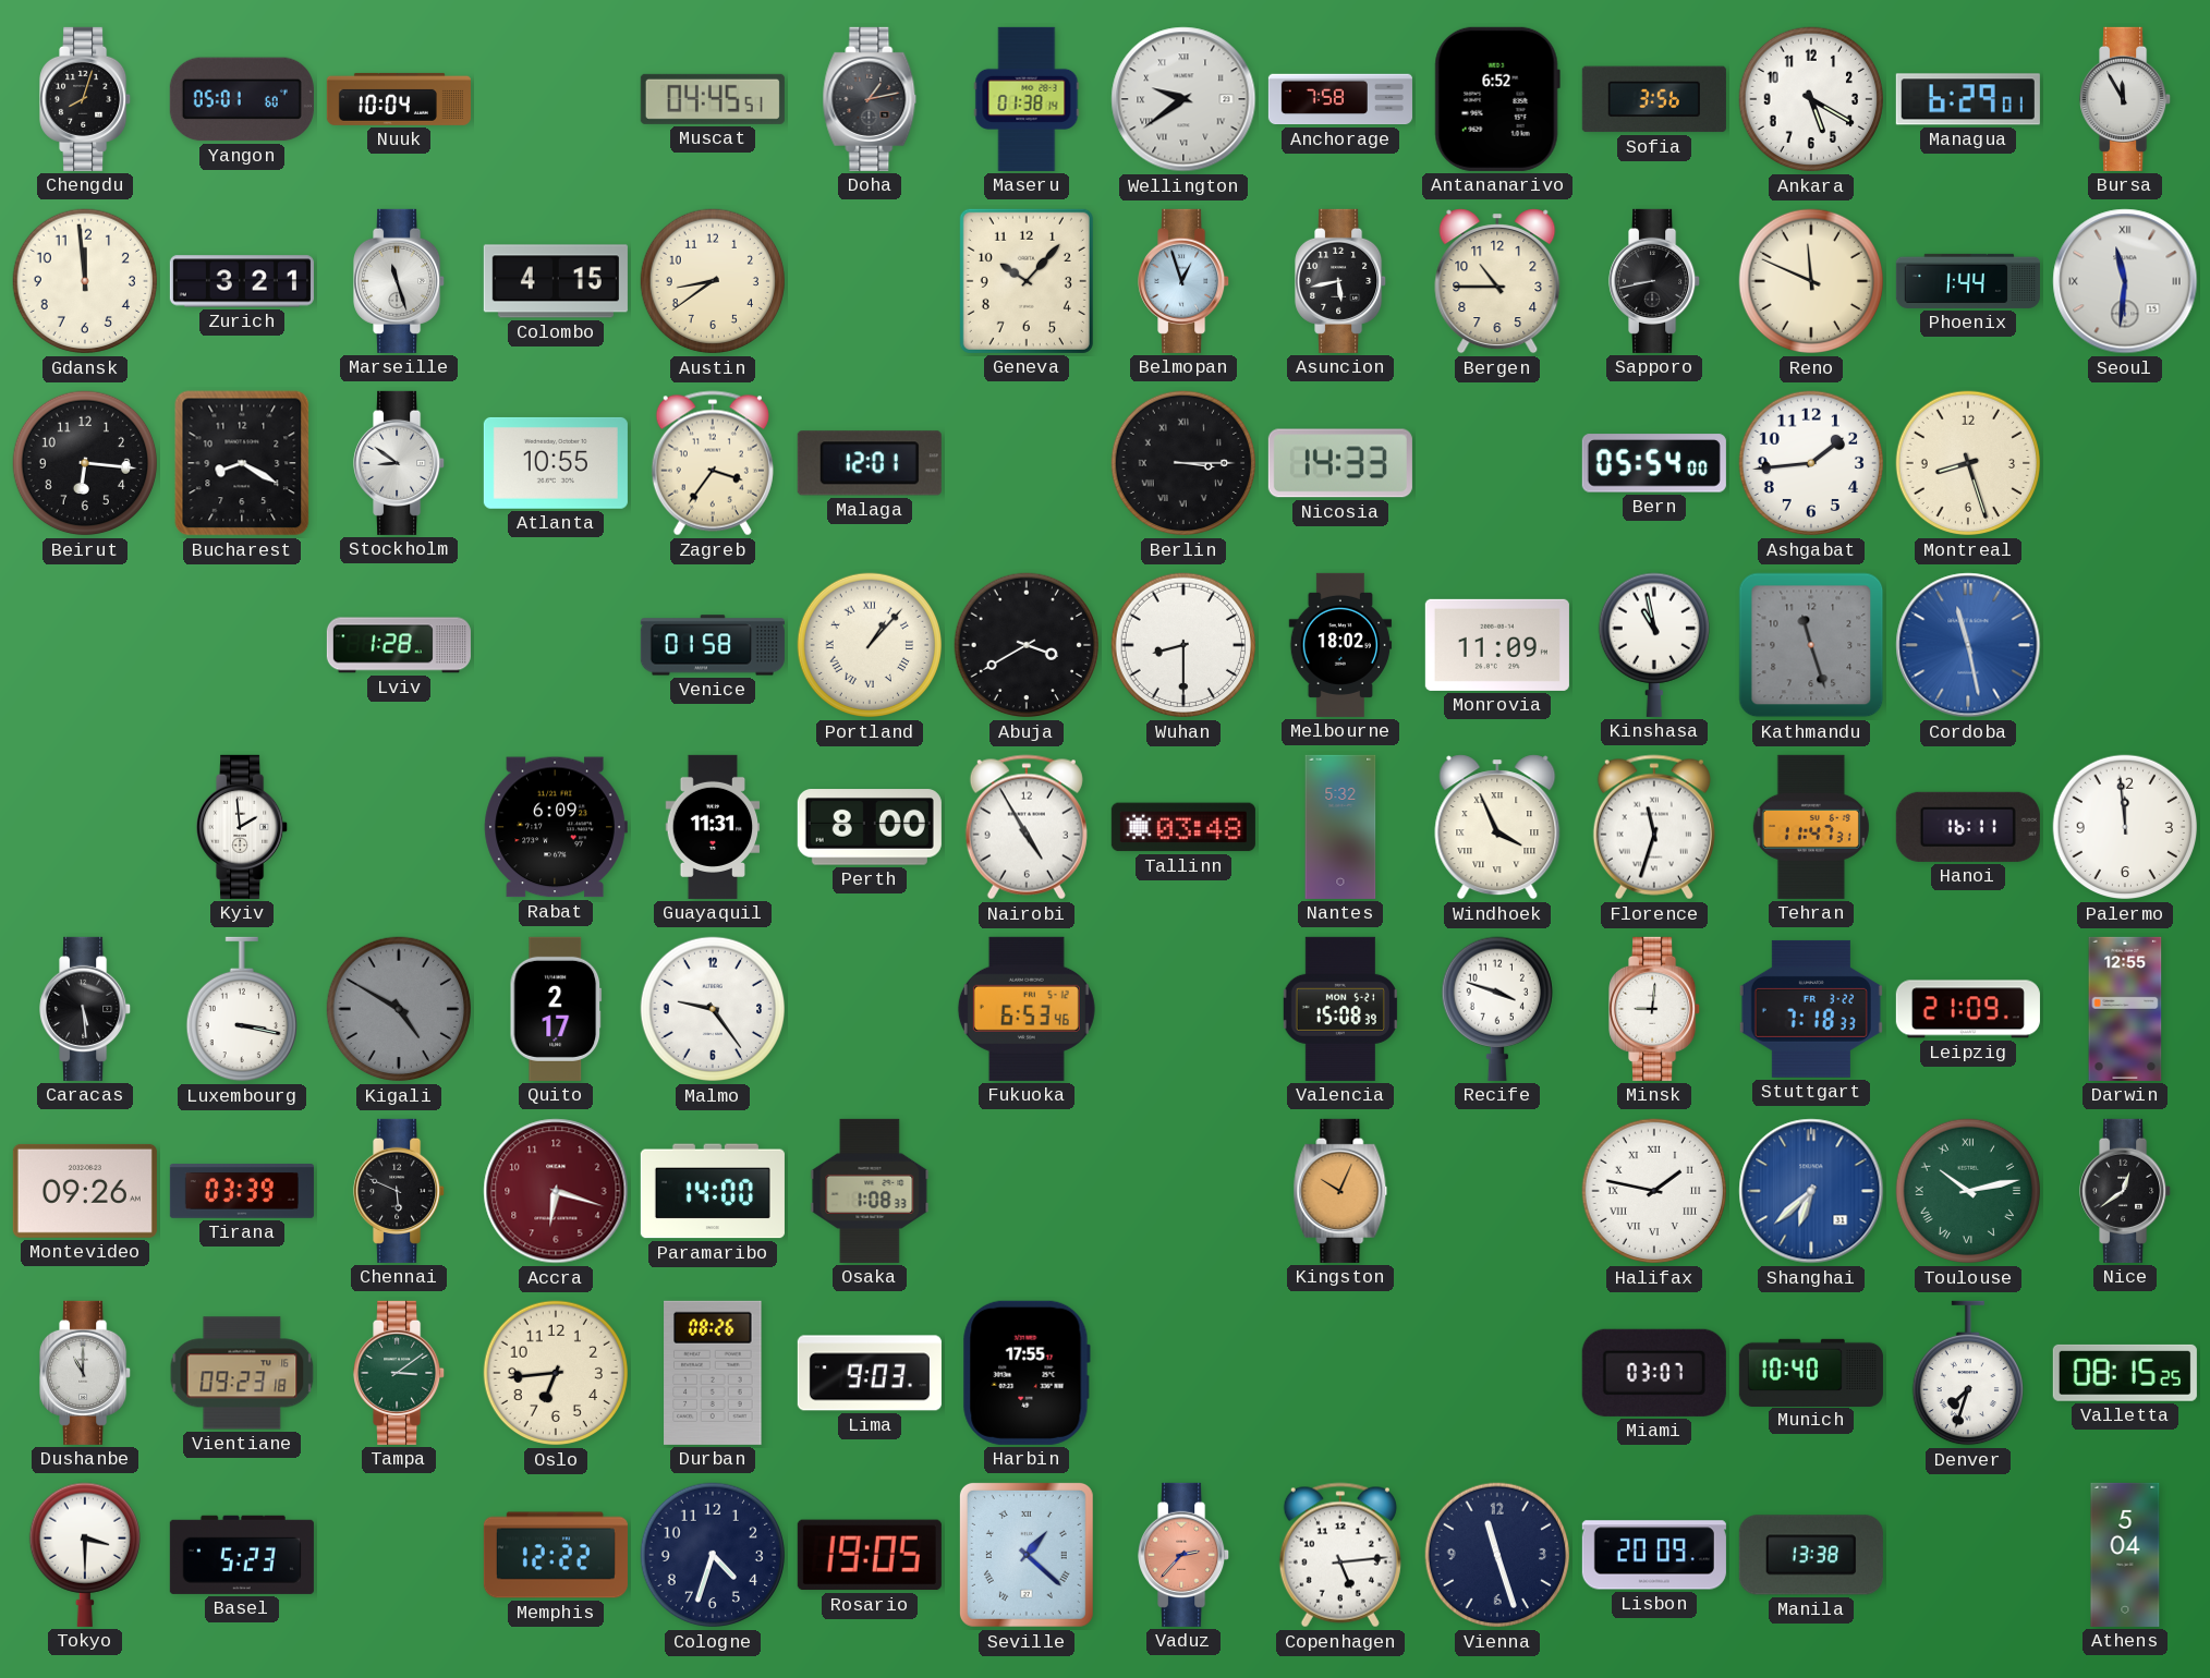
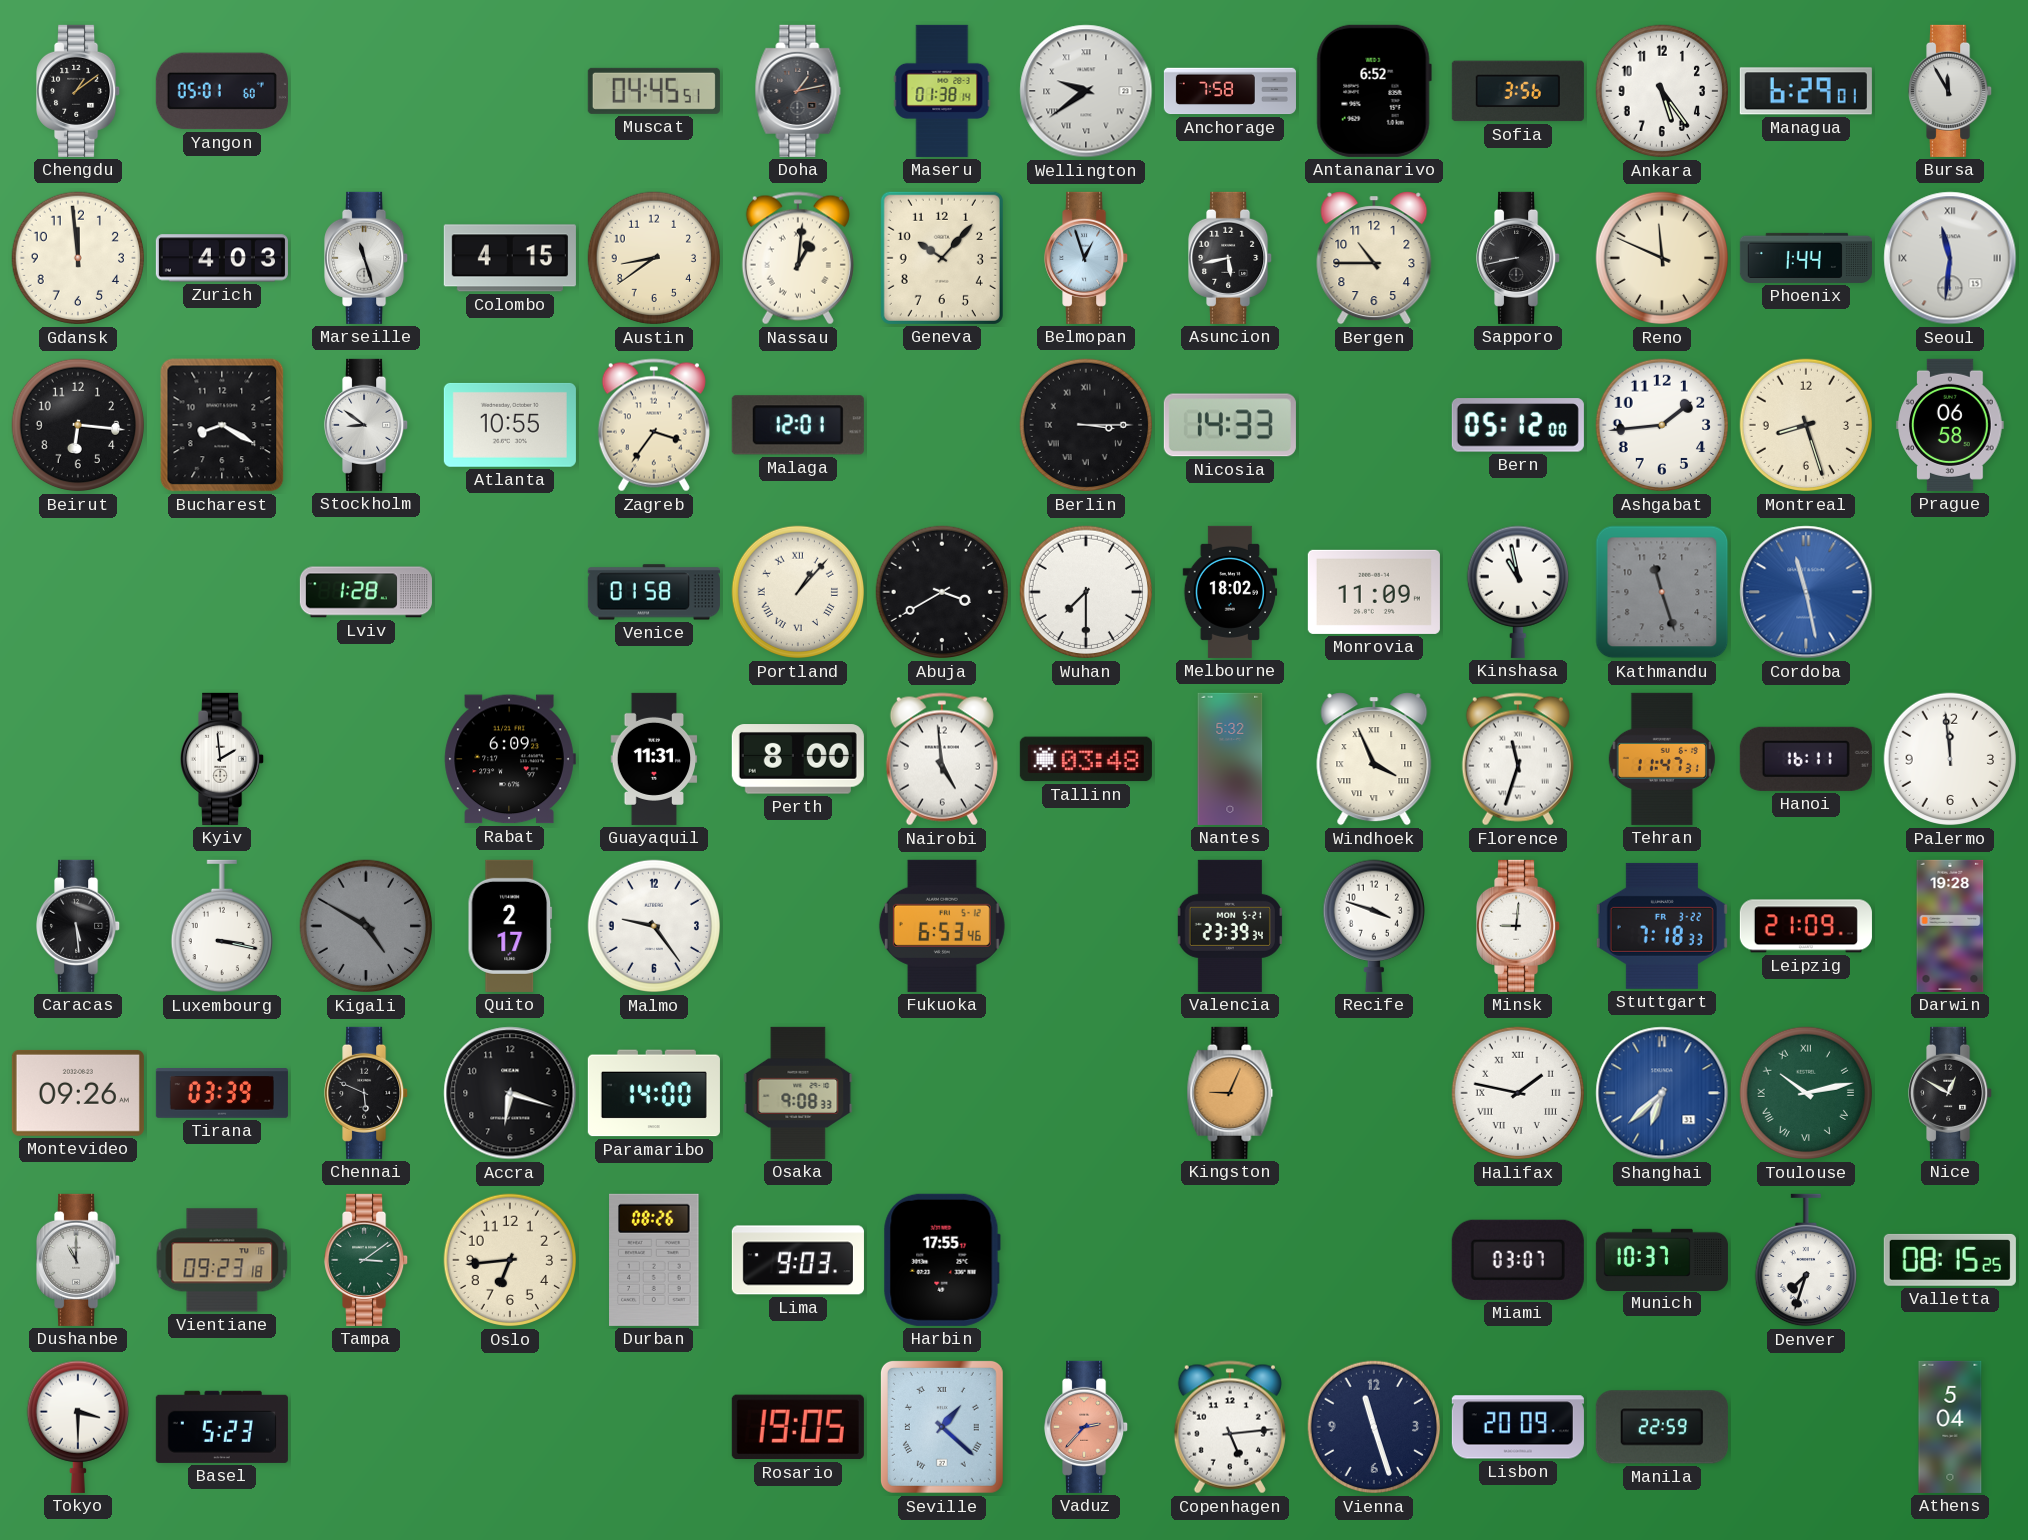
Chengdu: 8:03 -> 1:09
Nuuk: 10:04 -> none
Ankara: 5:20 -> 5:24
Zurich: 3:21 -> 4:03
Nassau: none -> 1:01
Bern: 05:54 -> 05:12
Prague: none -> 06:58
Wuhan: 8:30 -> 7:30
Nairobi: 4:55 -> 4:59
Valencia: 15:08 -> 23:39
Darwin: 12:55 -> 19:28
Accra dial: burgundy -> black
Osaka: 1:08 -> 9:08
Kingston: 10:04 -> 9:04
Nice: 12:39 -> 12:50
Munich: 10:40 -> 10:37
Memphis: 12:22 -> none
Cologne: 4:33 -> none
Manila: 13:38 -> 22:59
